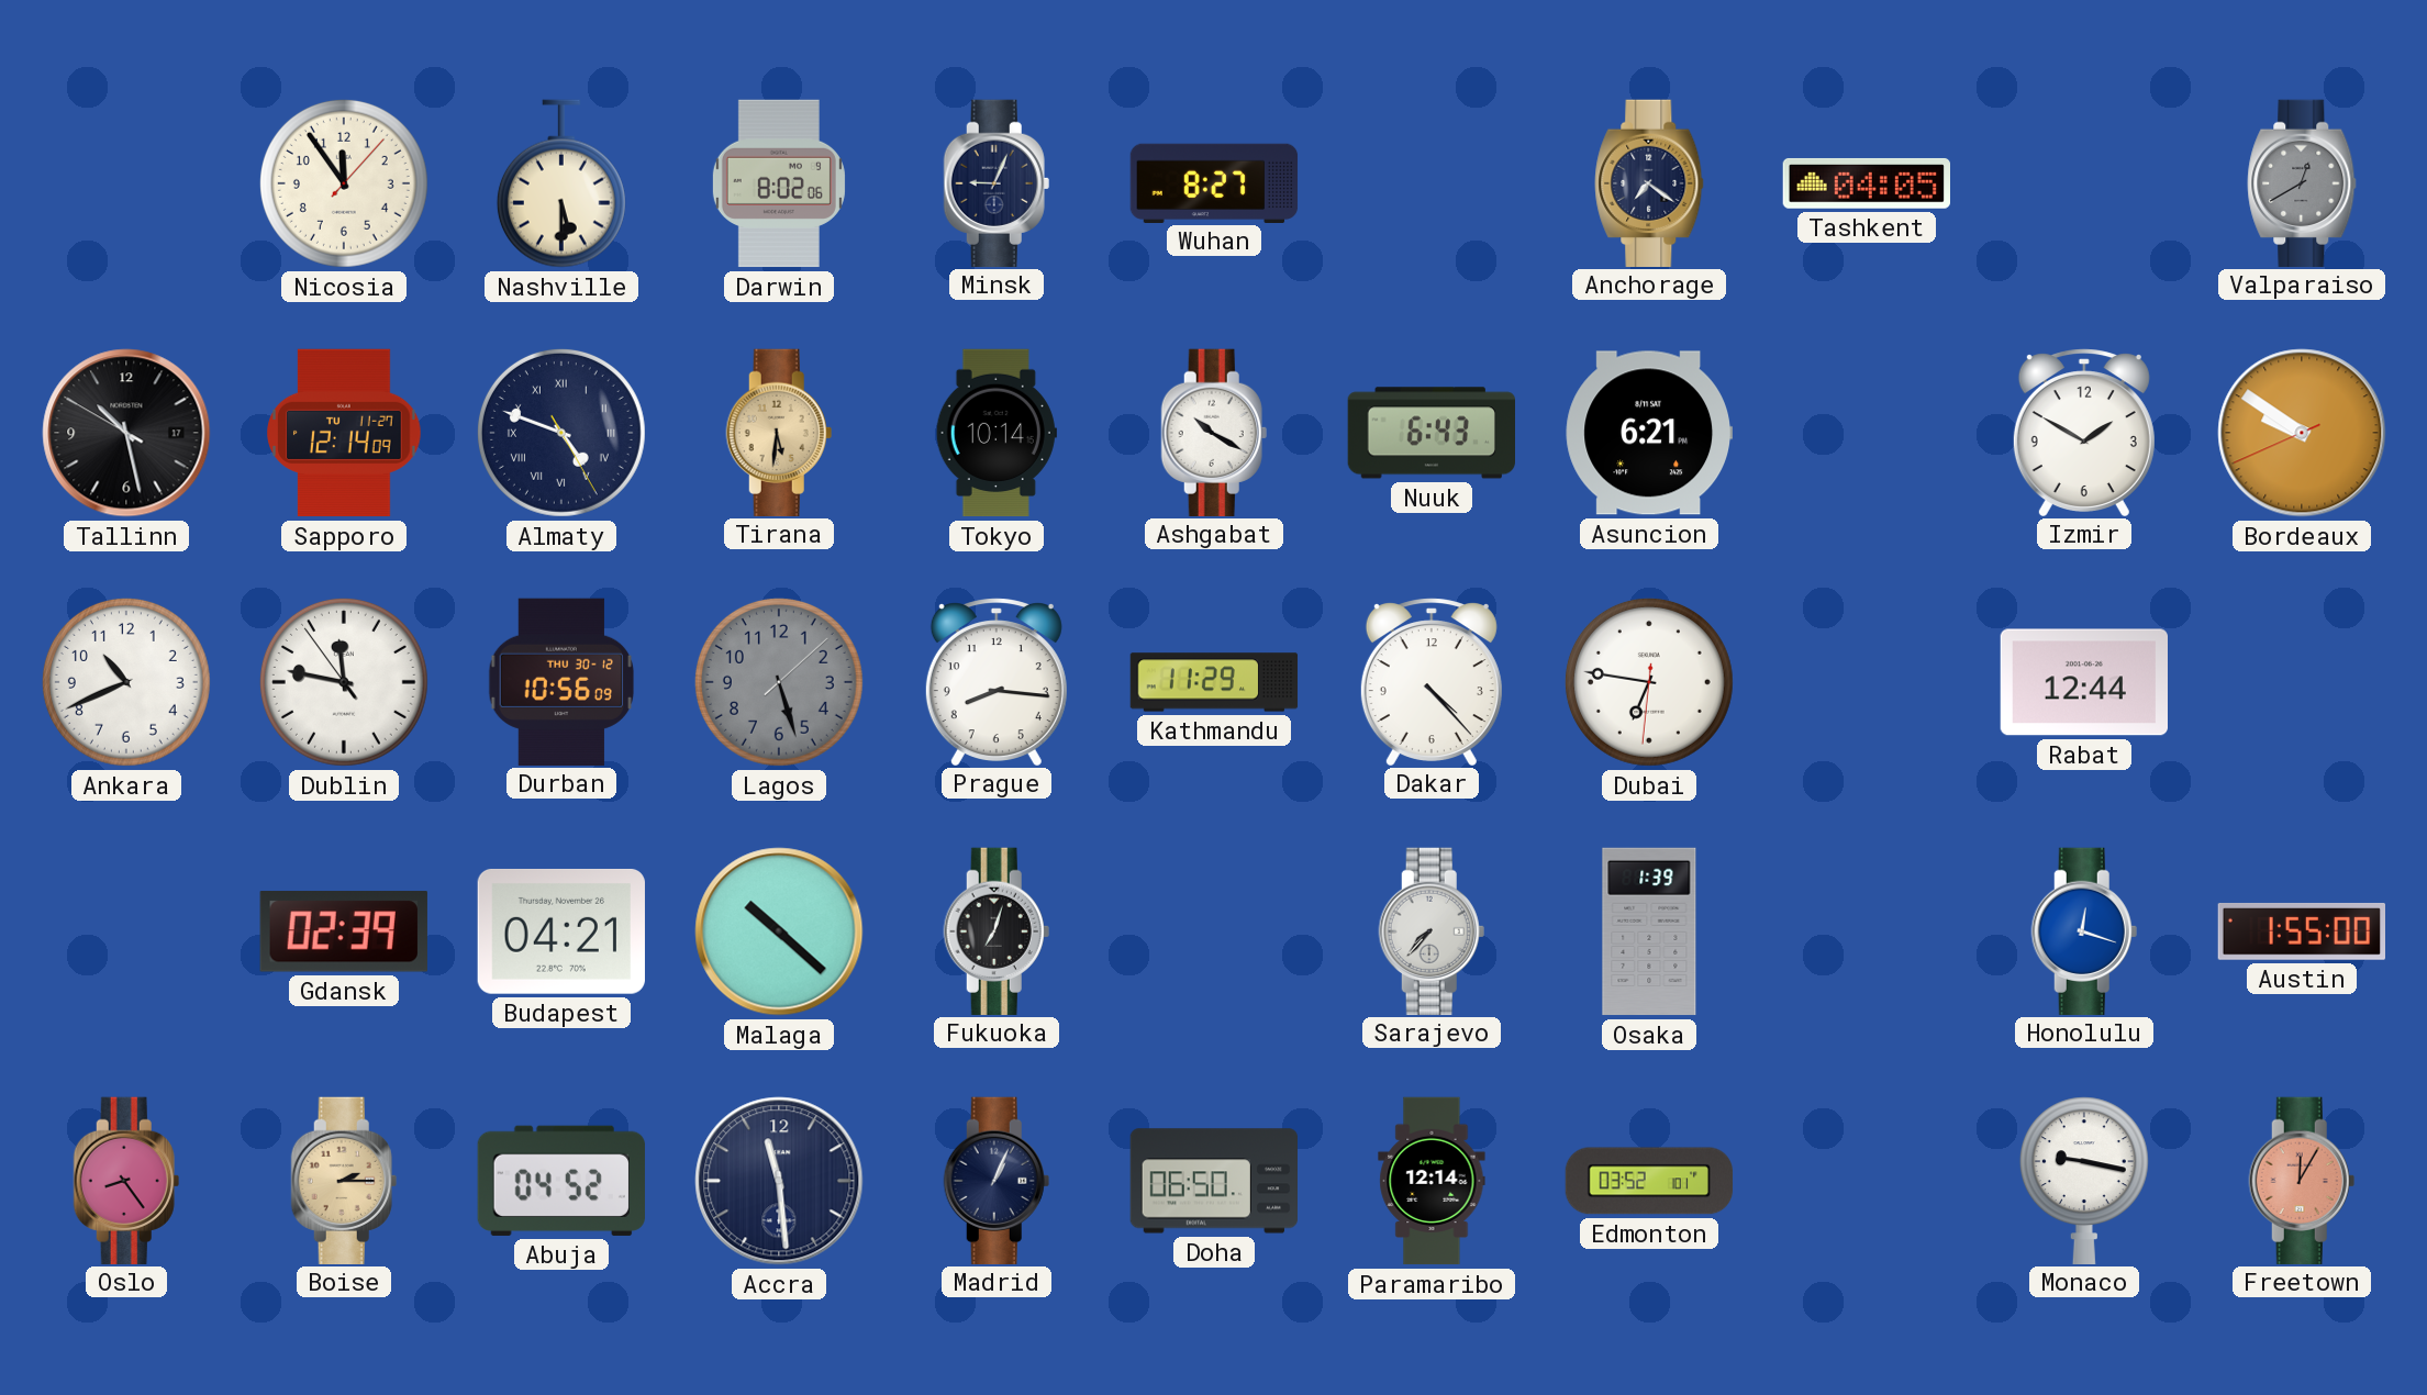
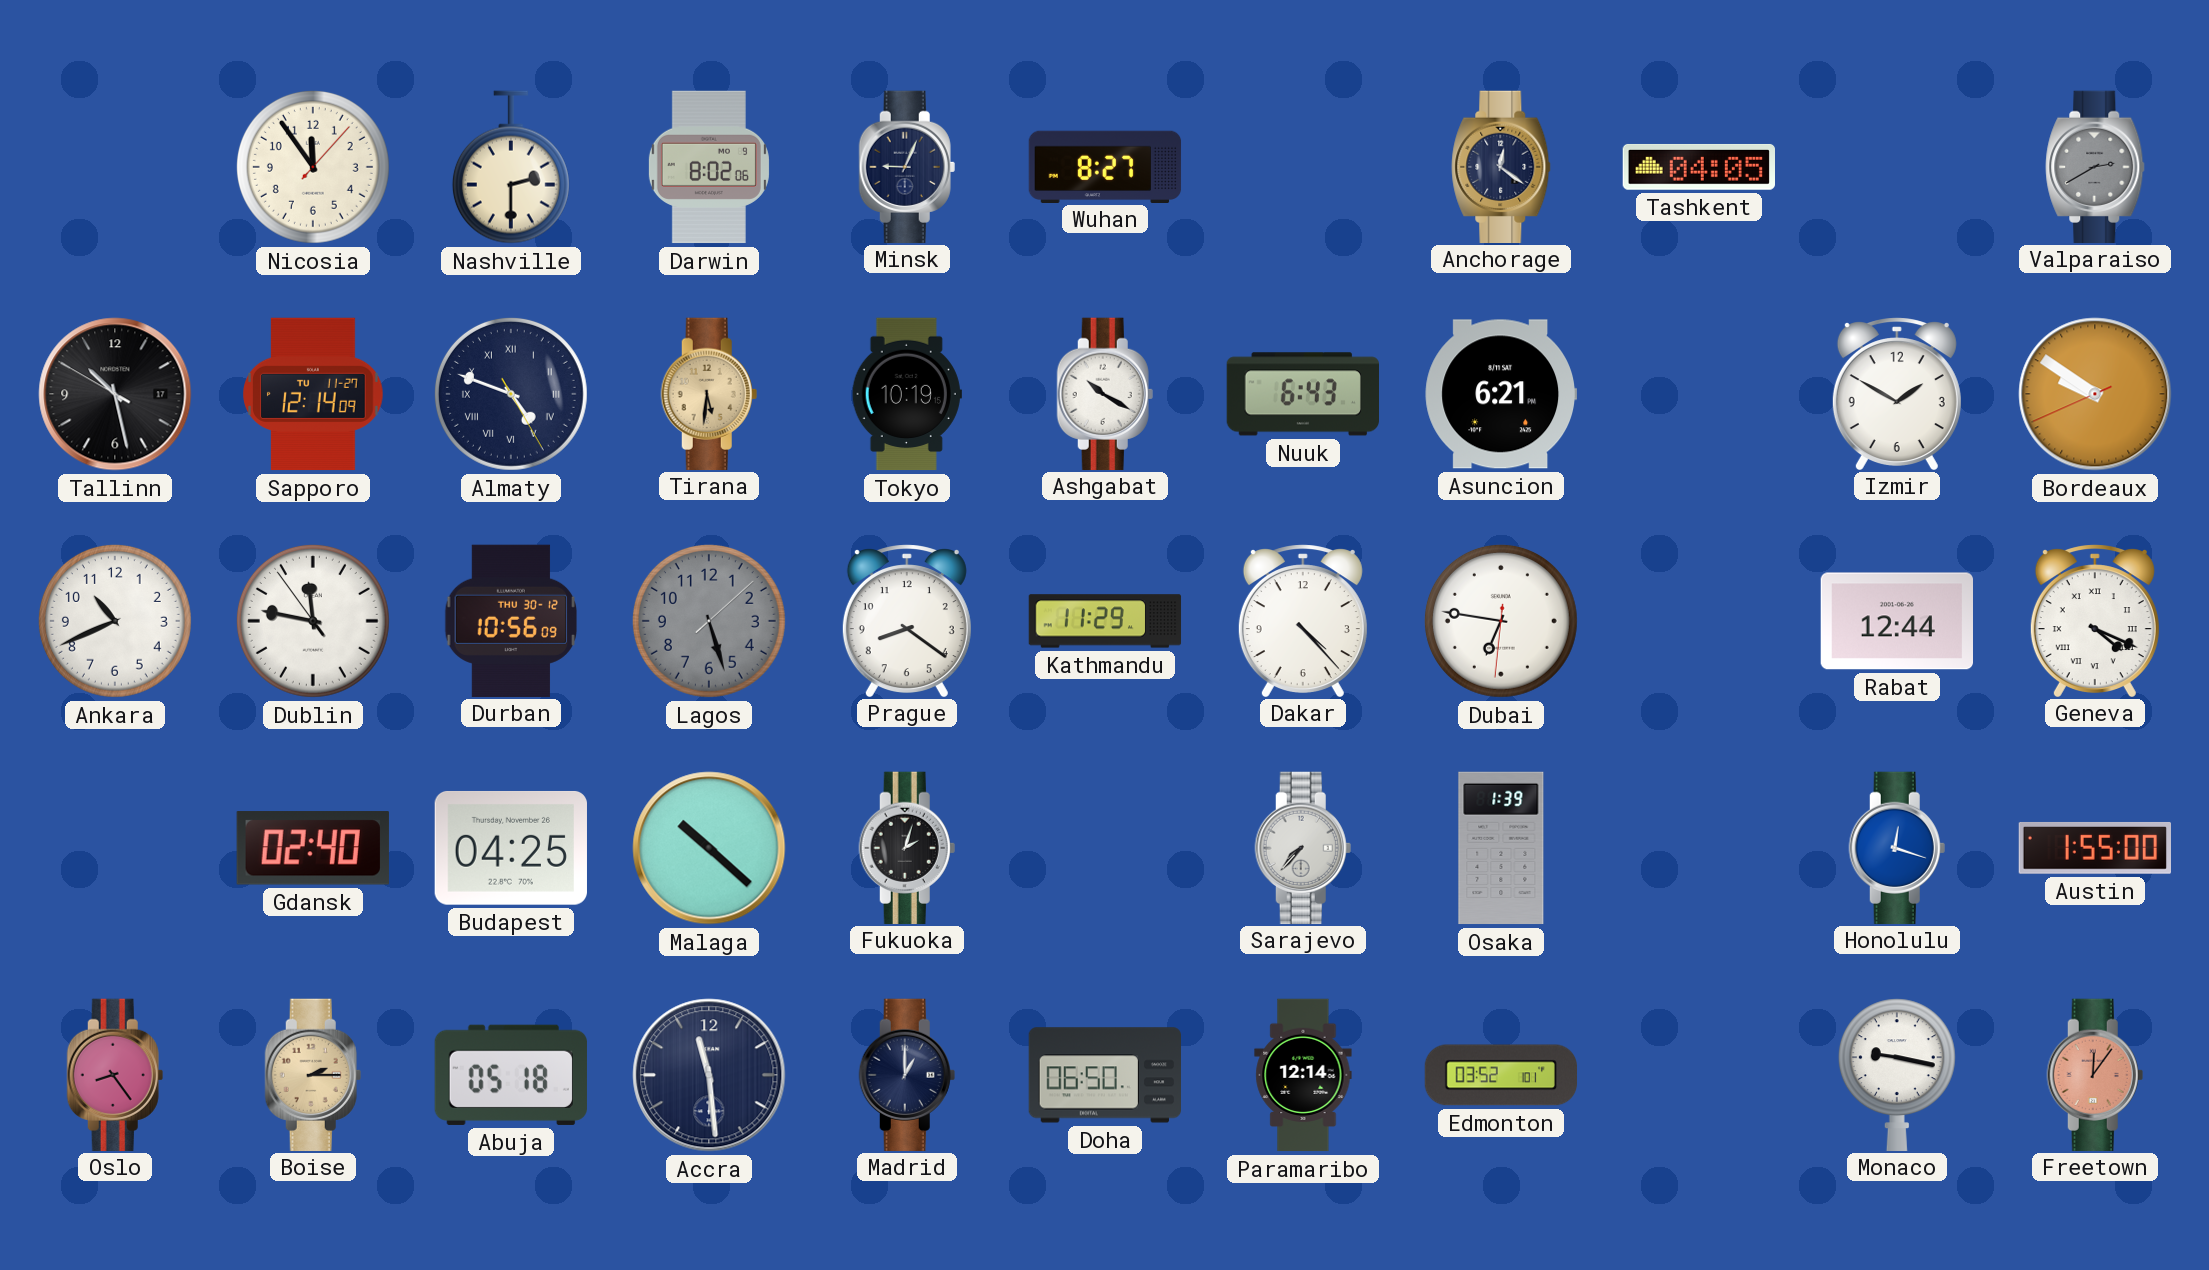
Nashville: 5:30 -> 2:30
Anchorage: 7:21 -> 12:21
Valparaiso: 12:40 -> 2:40
Tokyo: 10:14 -> 10:19
Prague: 8:16 -> 8:21
Geneva: none -> 4:19
Gdansk: 02:39 -> 02:40
Budapest: 04:21 -> 04:25
Fukuoka: 7:03 -> 2:03
Abuja: 04:52 -> 05:18
Madrid: 1:04 -> 1:00
Freetown: 12:05 -> 12:06
